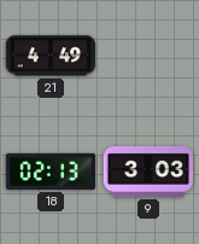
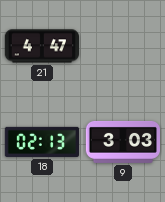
21: 4:49 -> 4:47
